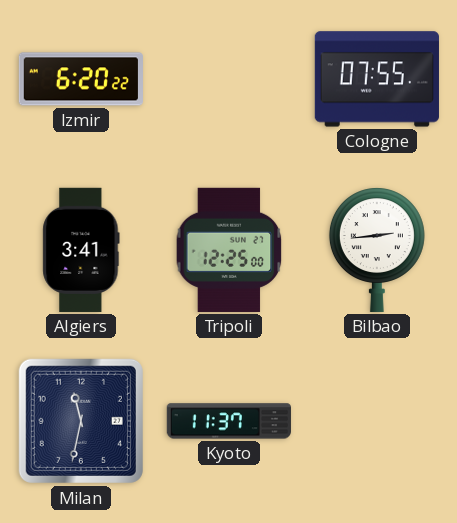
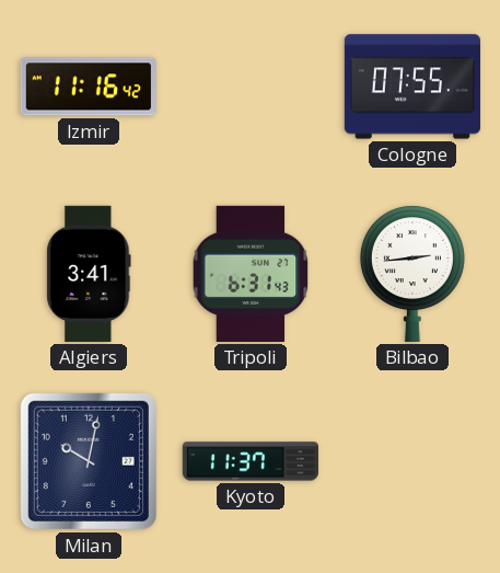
Izmir: 6:20 -> 11:16
Tripoli: 12:25 -> 6:31
Milan: 11:32 -> 10:02
